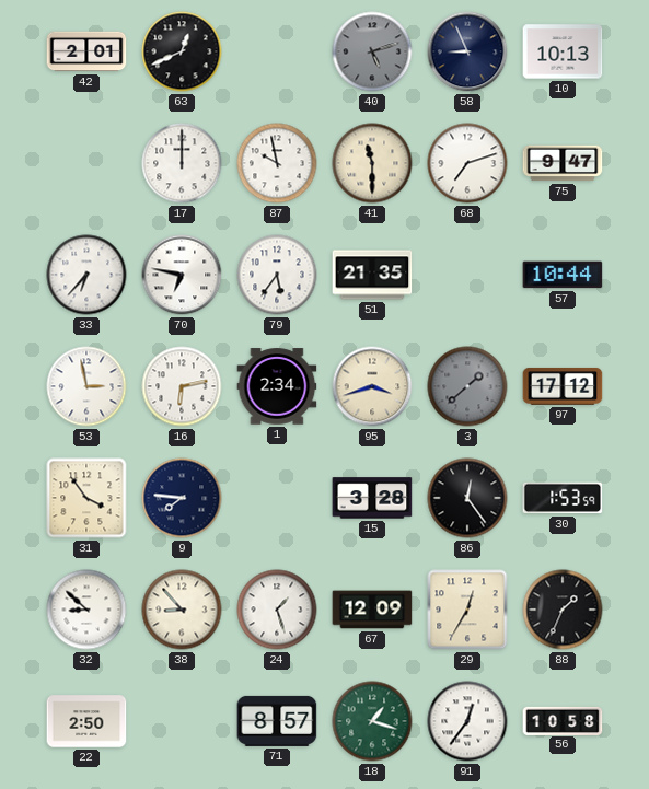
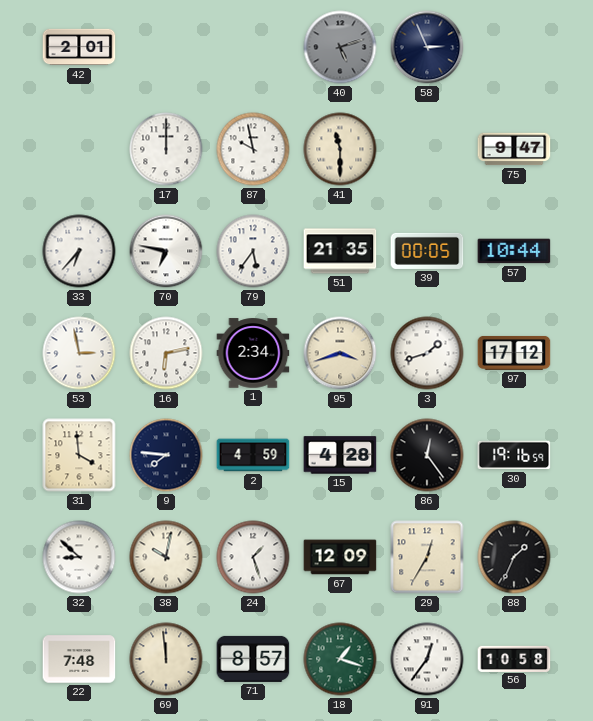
63: 12:41 -> none
58: 8:56 -> 2:56
10: 10:13 -> none
68: 7:12 -> none
39: none -> 00:05
3: 1:38 -> 1:42
3 dial: grey -> white
31: 3:54 -> 3:59
2: none -> 4:59
15: 3:28 -> 4:28
30: 1:53 -> 19:16
38: 8:53 -> 10:02
22: 2:50 -> 7:48
69: none -> 11:59
